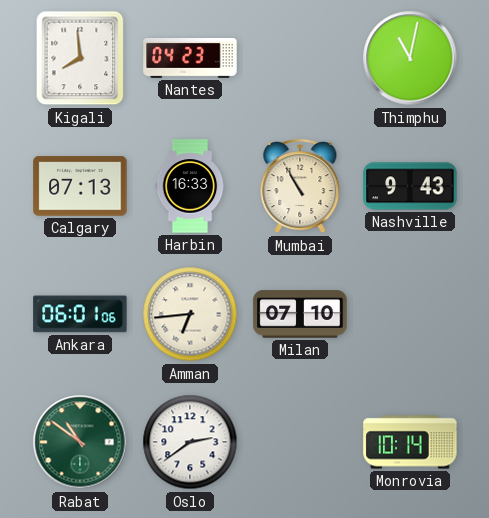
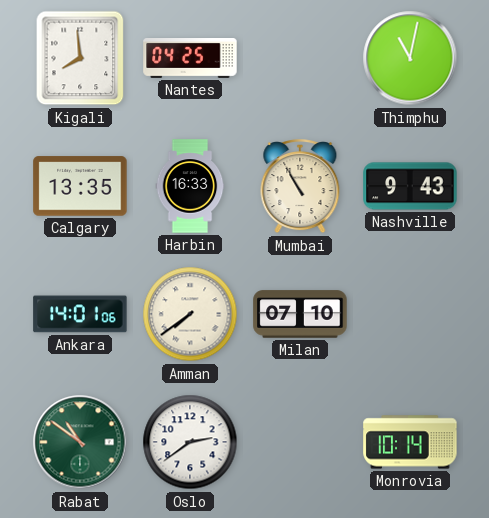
Nantes: 04:23 -> 04:25
Calgary: 07:13 -> 13:35
Ankara: 06:01 -> 14:01
Amman: 6:44 -> 7:39
